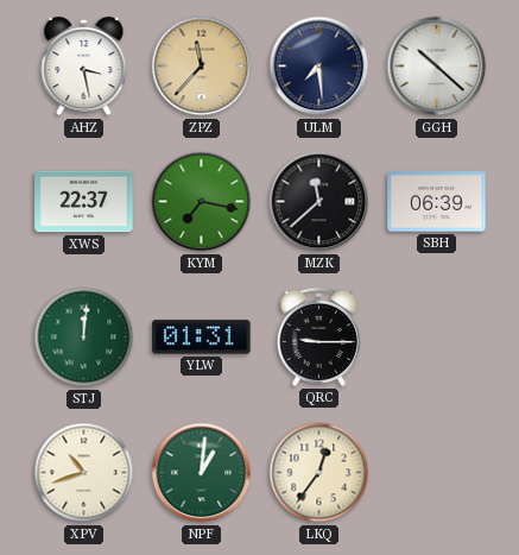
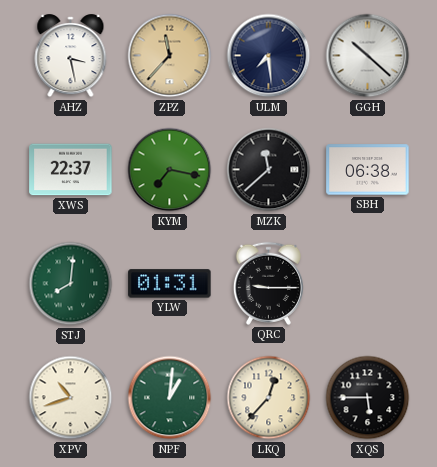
SBH: 06:39 -> 06:38
STJ: 12:01 -> 8:01
LKQ: 12:36 -> 12:37
XQS: none -> 5:45
